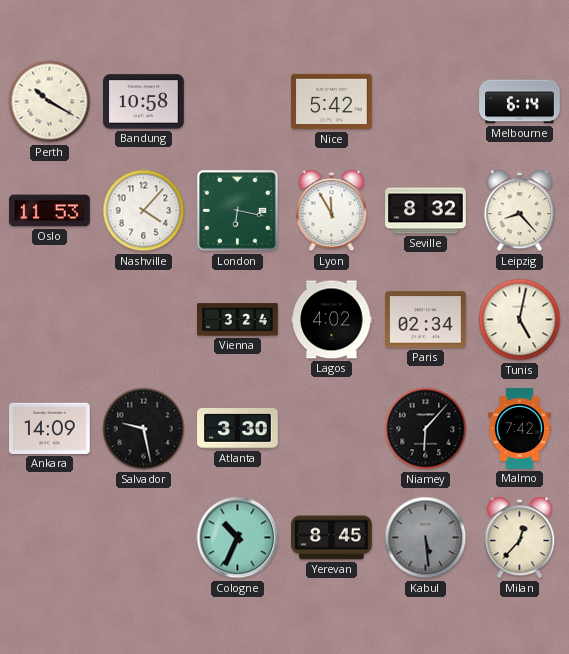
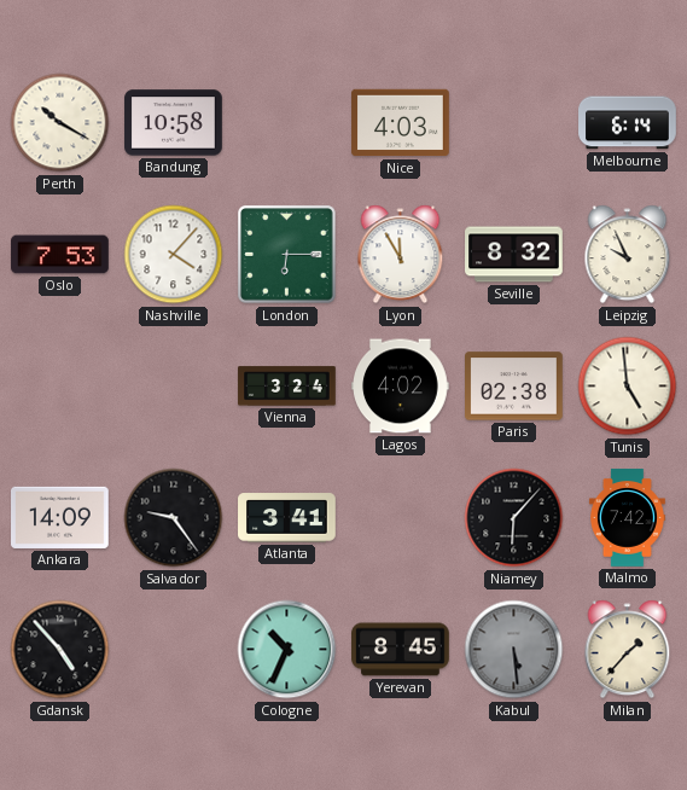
Nice: 5:42 -> 4:03
Oslo: 11:53 -> 7:53
London: 6:17 -> 6:15
Leipzig: 8:23 -> 9:56
Paris: 02:34 -> 02:38
Tunis: 5:02 -> 4:59
Salvador: 9:28 -> 9:24
Atlanta: 3:30 -> 3:41
Gdansk: none -> 4:53
Milan: 12:37 -> 1:37
